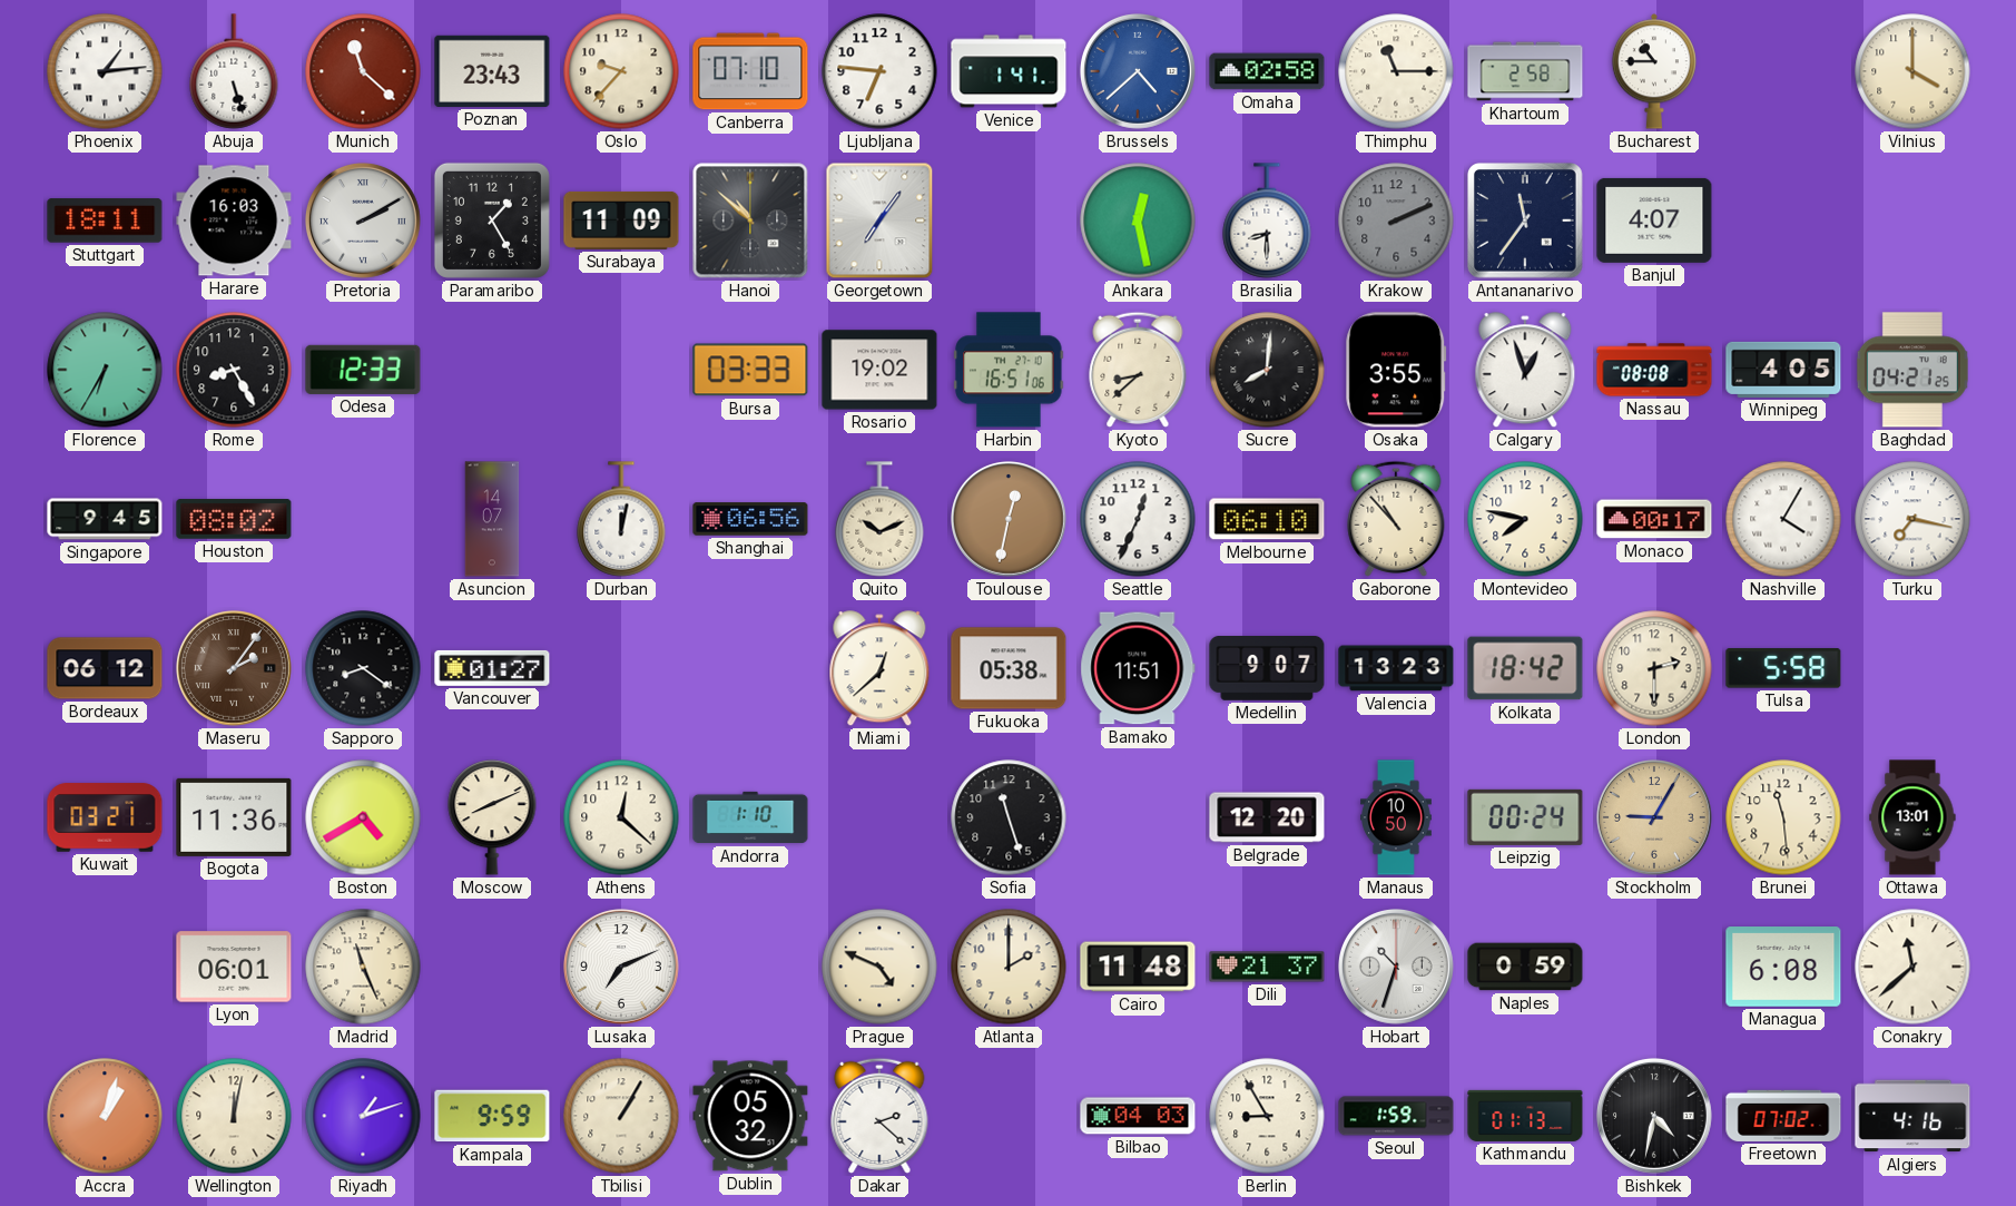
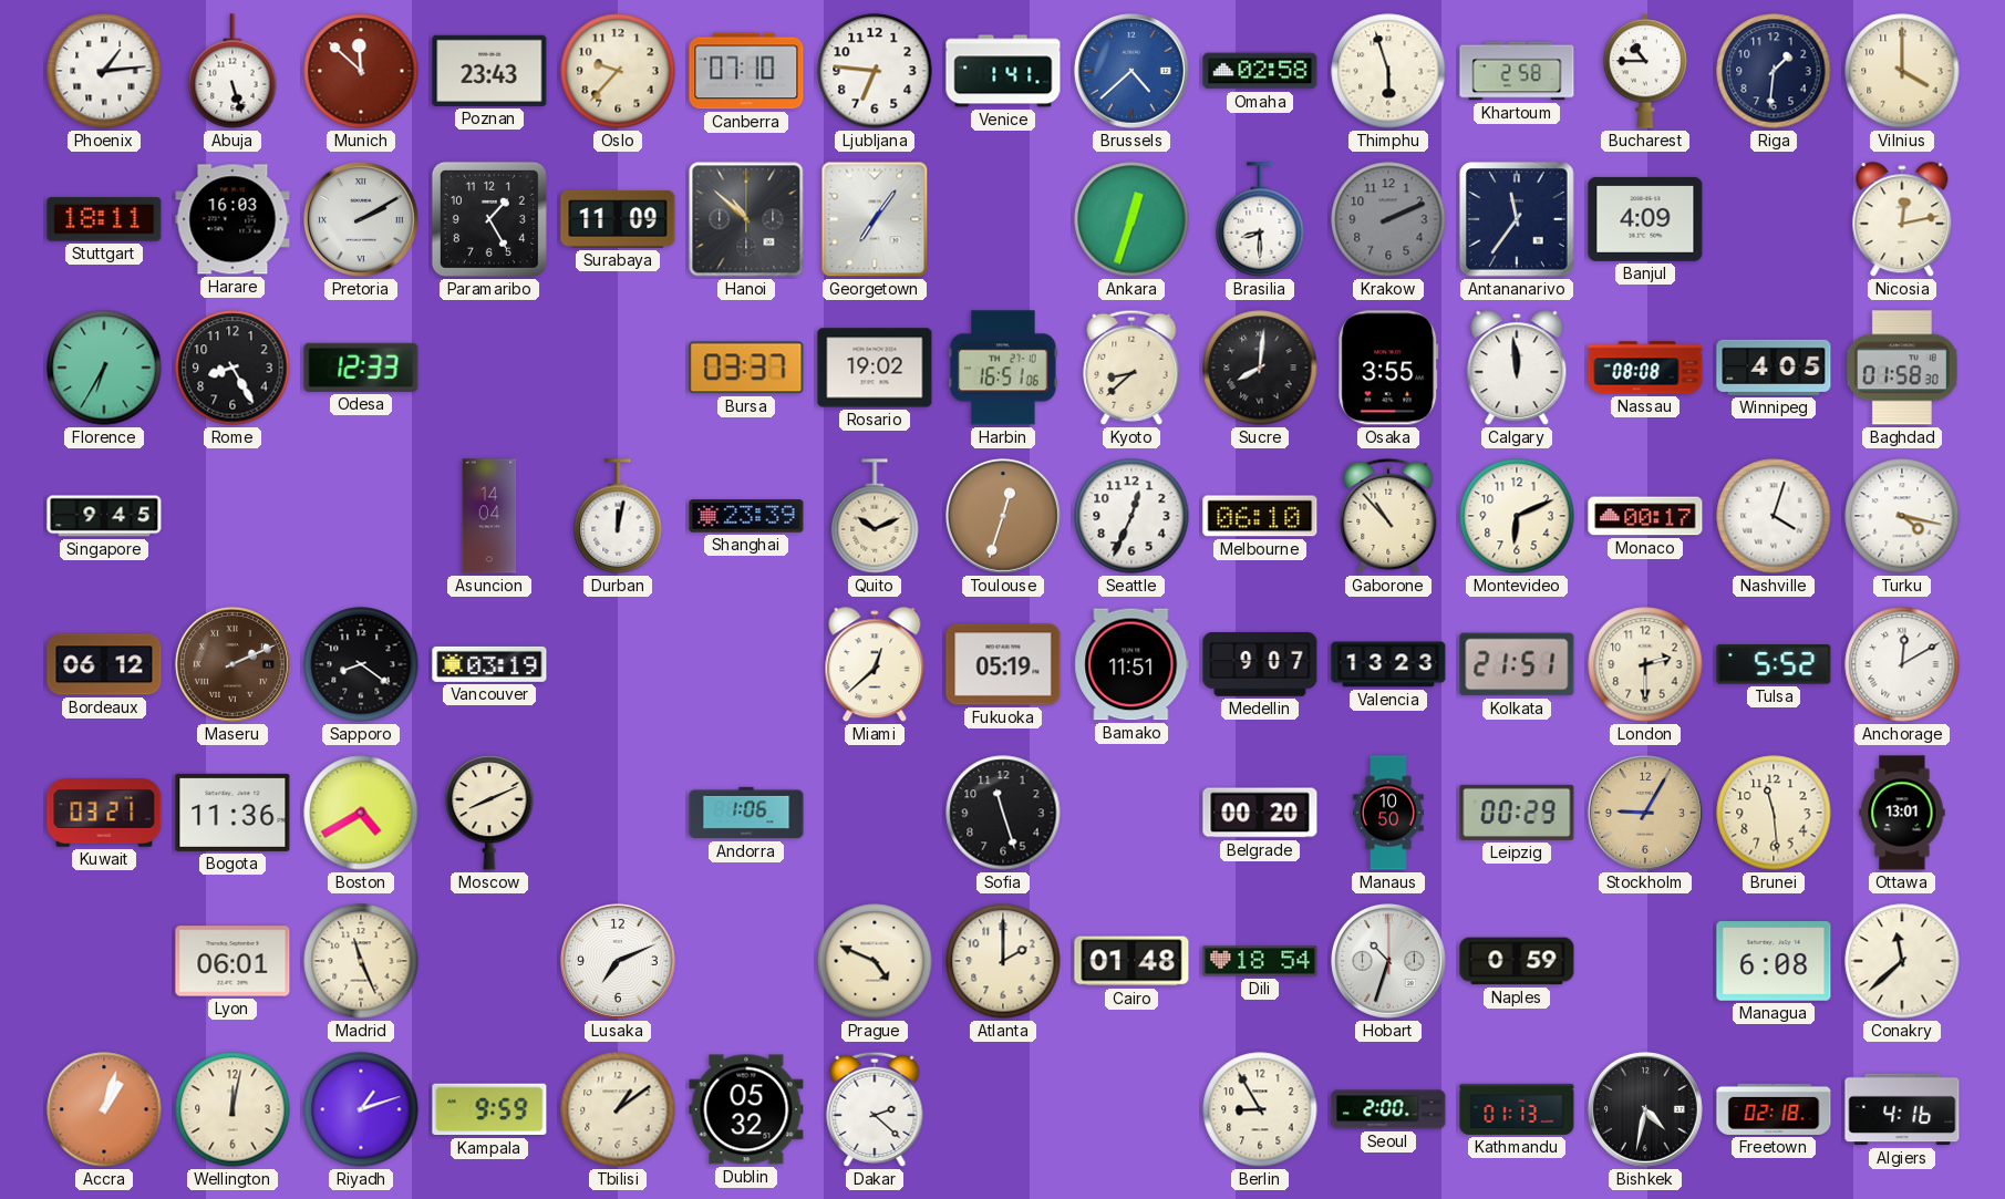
Munich: 11:22 -> 11:52
Thimphu: 11:15 -> 5:57
Riga: none -> 1:31
Ankara: 12:28 -> 12:33
Banjul: 4:07 -> 4:09
Nicosia: none -> 12:13
Bursa: 03:33 -> 03:37
Calgary: 12:57 -> 11:59
Baghdad: 04:21 -> 01:58
Houston: 08:02 -> none
Asuncion: 14:07 -> 14:04
Shanghai: 06:56 -> 23:39
Toulouse: 12:32 -> 12:33
Montevideo: 7:47 -> 6:11
Nashville: 4:05 -> 4:03
Turku: 7:17 -> 4:17
Maseru: 2:06 -> 2:11
Vancouver: 01:27 -> 03:19
Fukuoka: 05:38 -> 05:19
Kolkata: 18:42 -> 21:51
Tulsa: 5:58 -> 5:52
Anchorage: none -> 12:10
Athens: 12:22 -> none
Andorra: 1:10 -> 1:06
Belgrade: 12:20 -> 00:20
Leipzig: 00:24 -> 00:29
Cairo: 11:48 -> 01:48
Dili: 21:37 -> 18:54
Tbilisi: 1:05 -> 1:09
Bilbao: 04:03 -> none
Seoul: 1:59 -> 2:00
Freetown: 07:02 -> 02:18
